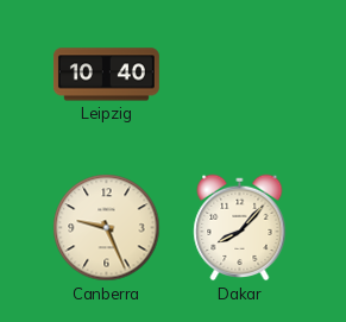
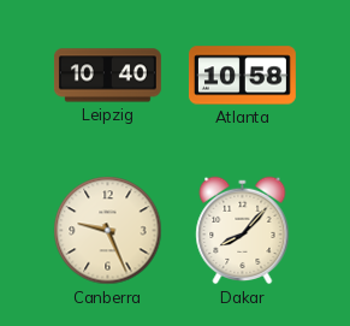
Atlanta: none -> 10:58
